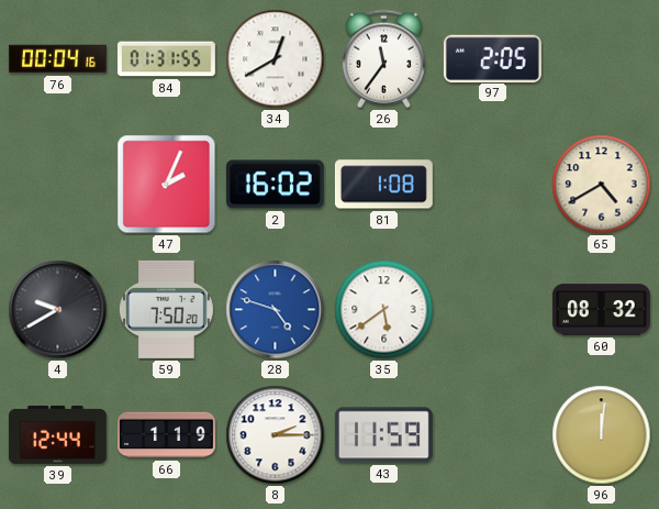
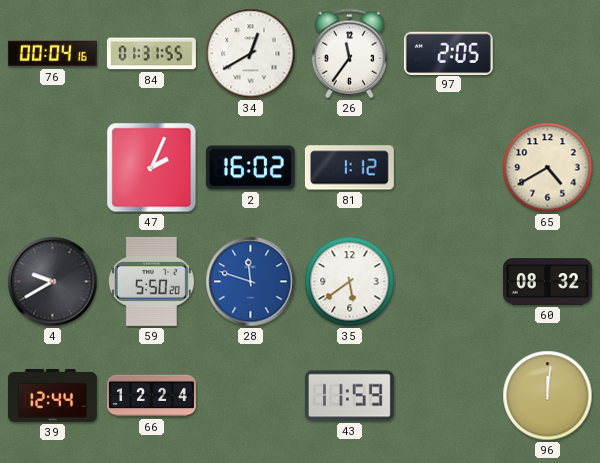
81: 1:08 -> 1:12
59: 7:50 -> 5:50
28: 4:48 -> 11:48
66: 1:19 -> 12:24
8: 2:15 -> none
